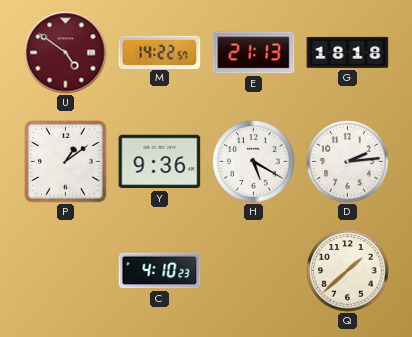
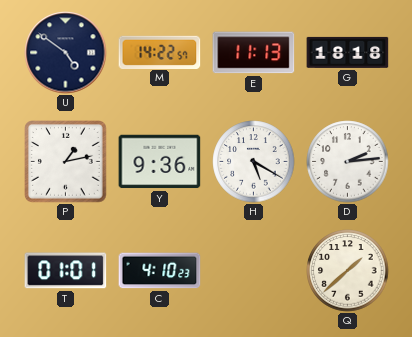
U dial: burgundy -> navy
E: 21:13 -> 11:13
P: 1:09 -> 1:13
T: none -> 01:01
